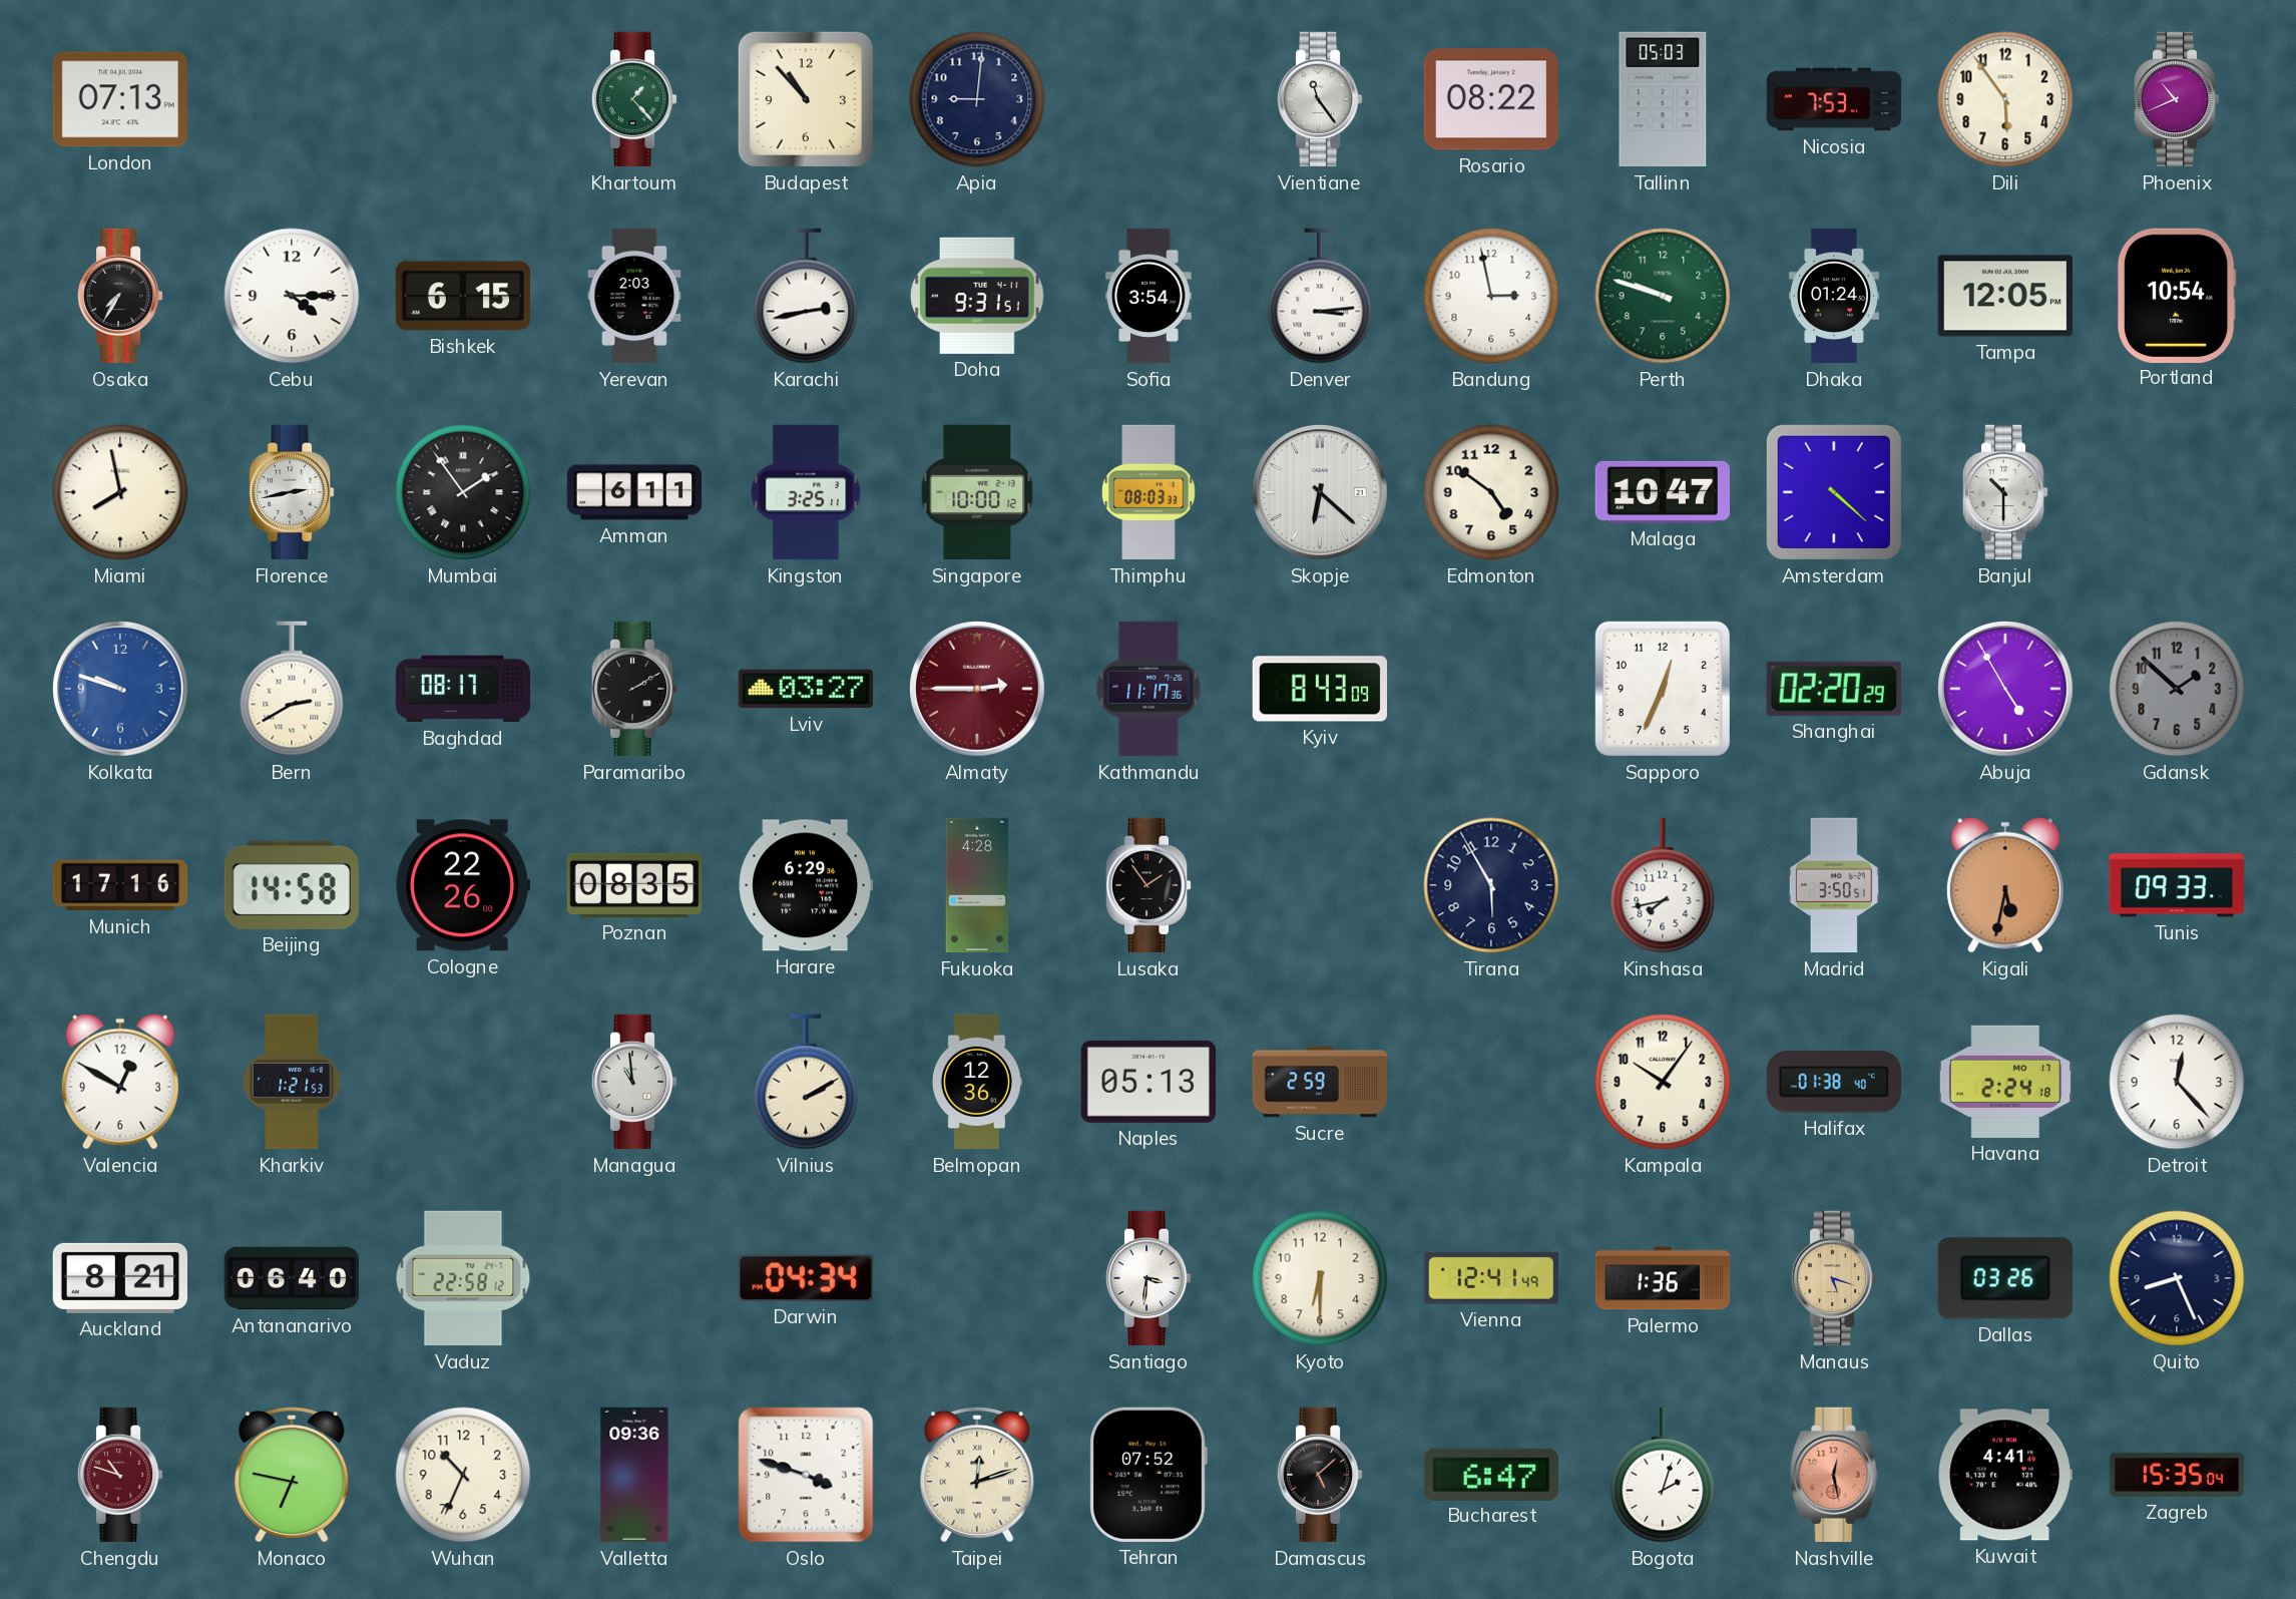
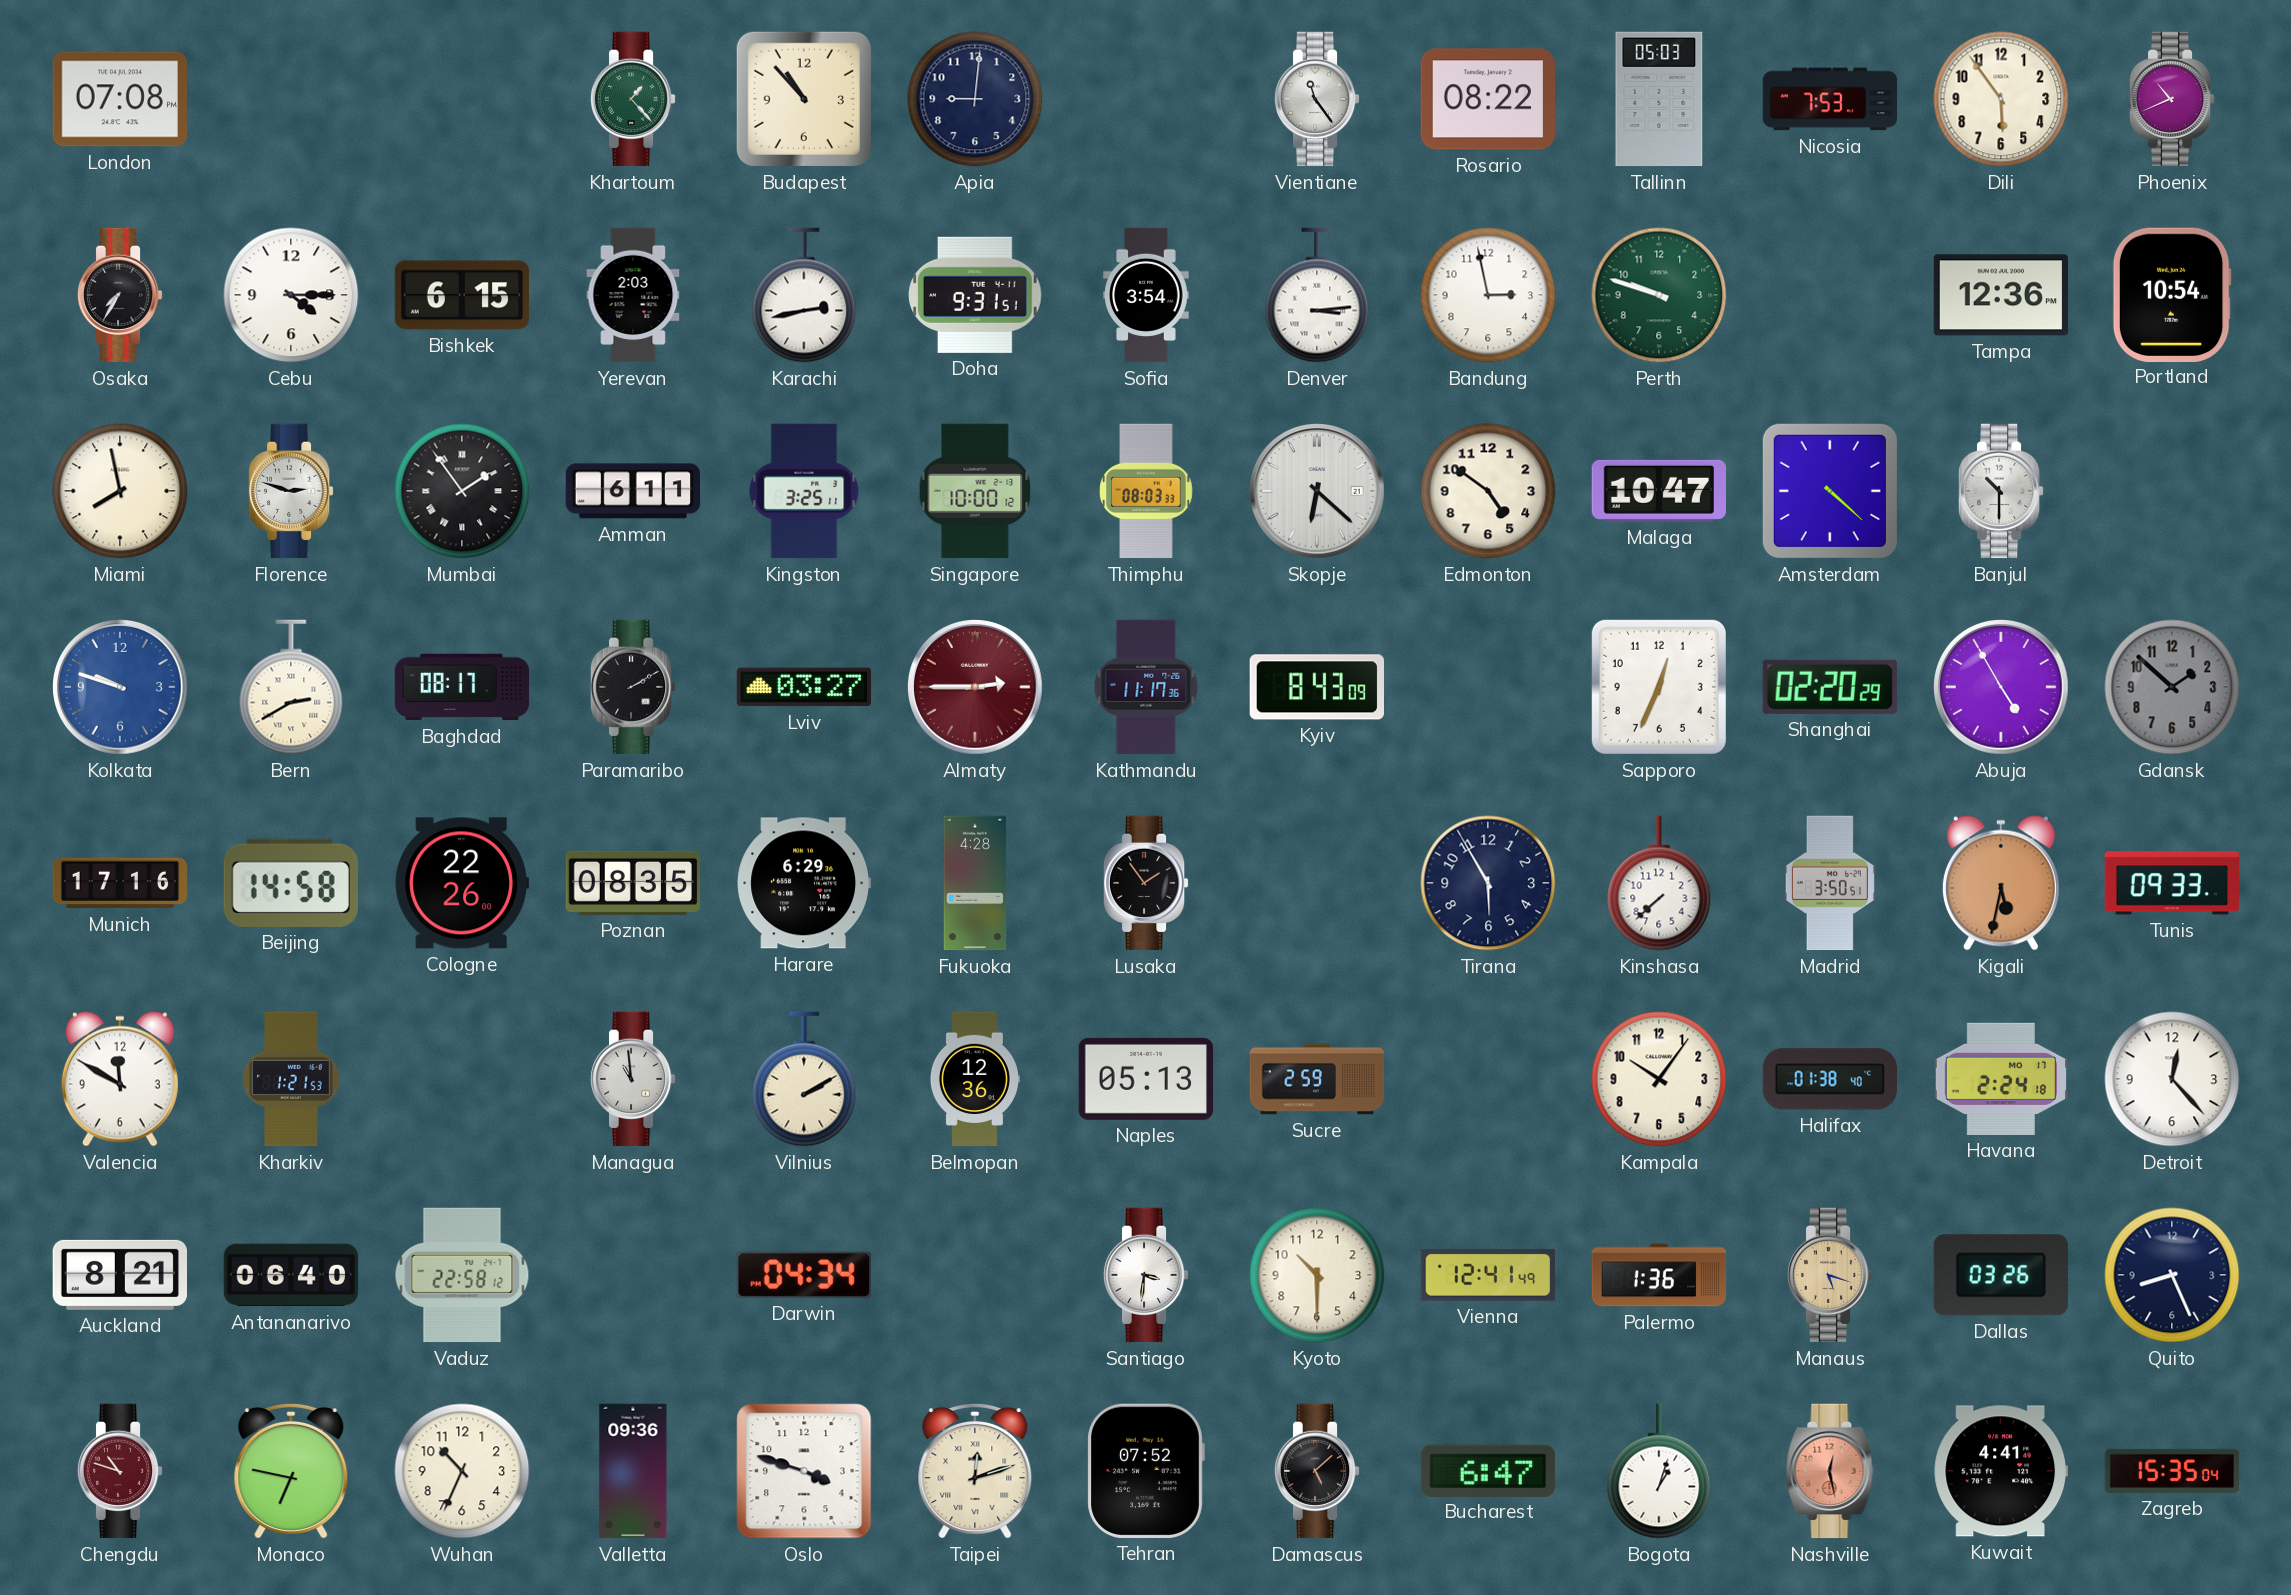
London: 07:13 -> 07:08
Dhaka: 01:24 -> none
Tampa: 12:05 -> 12:36
Florence: 2:43 -> 2:48
Kinshasa: 7:43 -> 7:38
Valencia: 12:50 -> 11:50
Kyoto: 6:30 -> 10:30
Bogota: 2:03 -> 1:03
